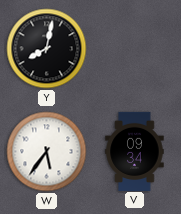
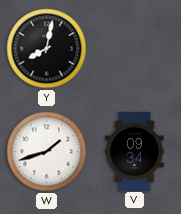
W: 5:36 -> 1:42
